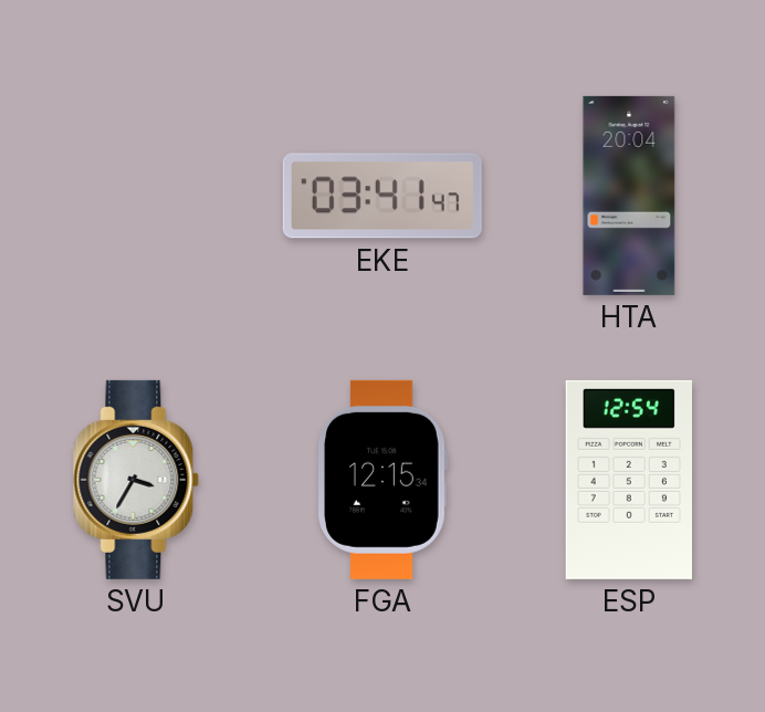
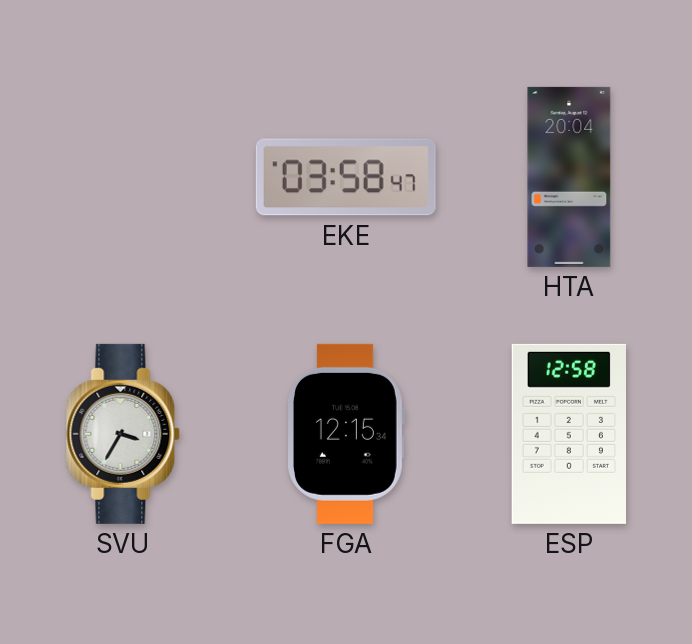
EKE: 03:41 -> 03:58
ESP: 12:54 -> 12:58
